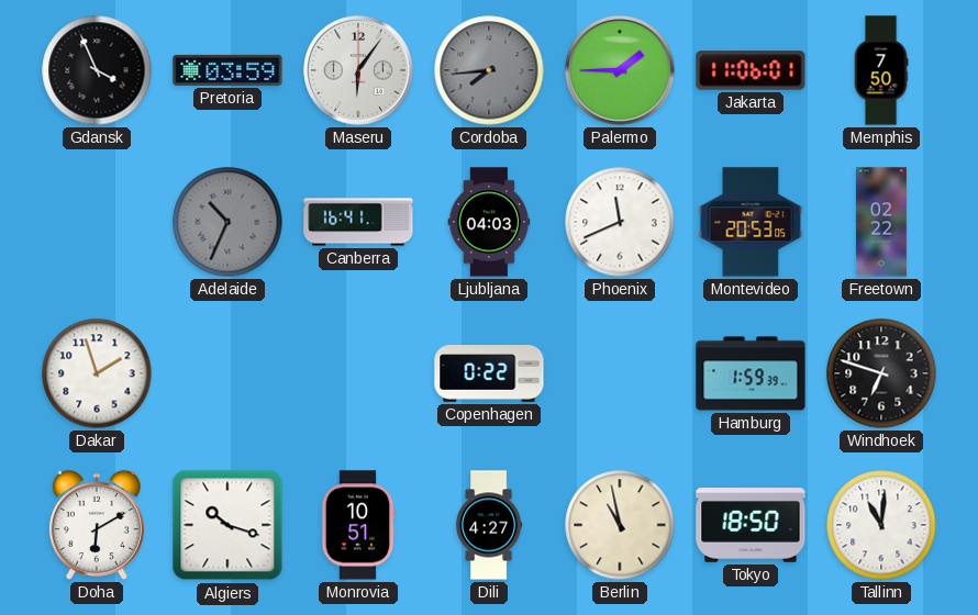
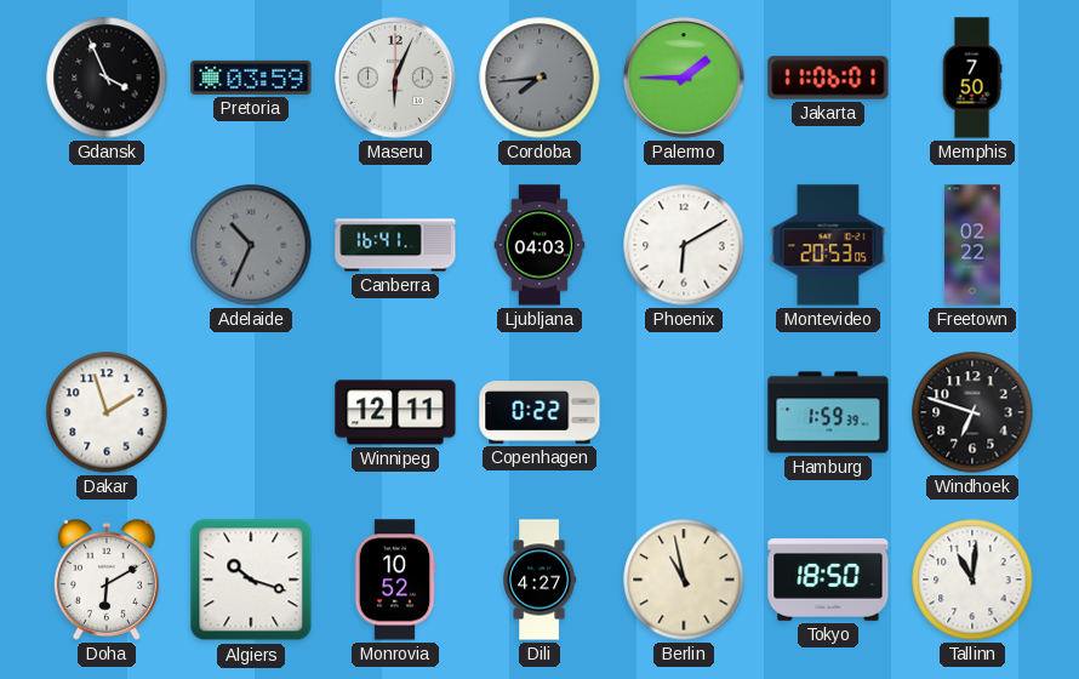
Maseru: 6:06 -> 6:04
Phoenix: 11:41 -> 6:10
Winnipeg: none -> 12:11
Monrovia: 10:51 -> 10:52
